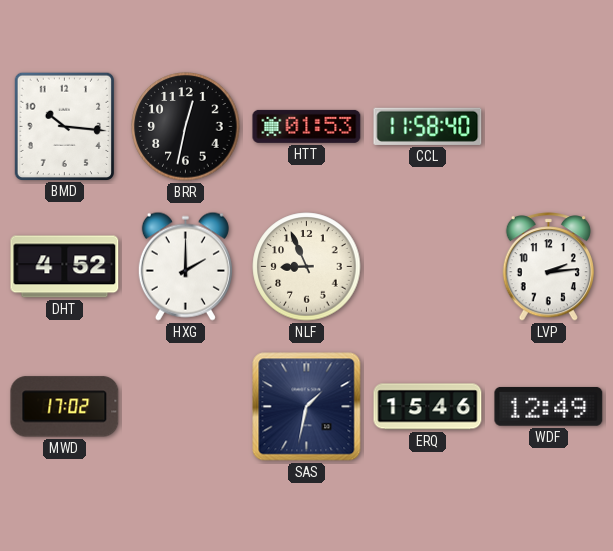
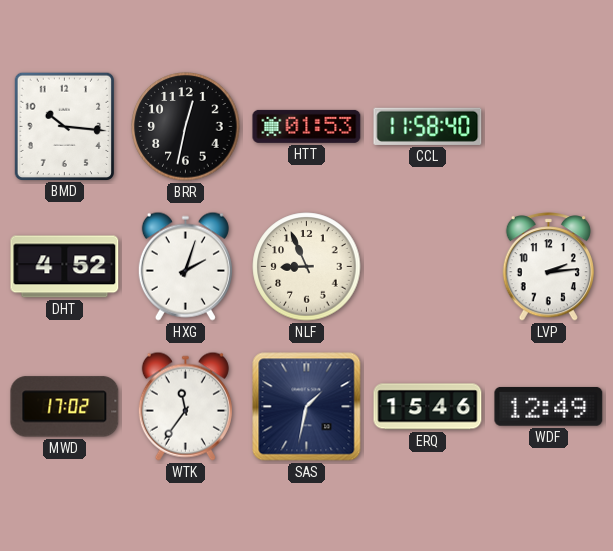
HXG: 2:00 -> 2:03
WTK: none -> 11:36
